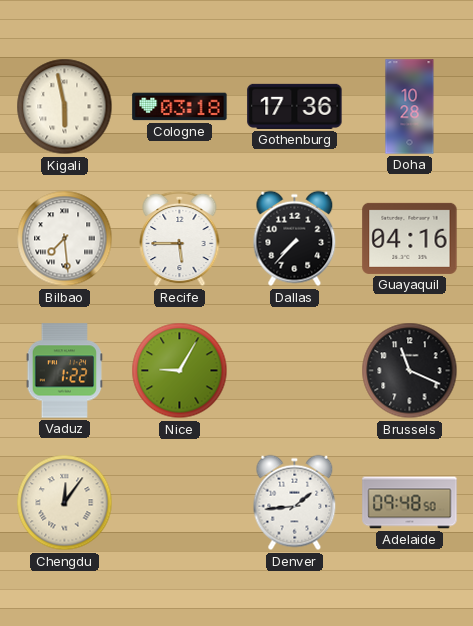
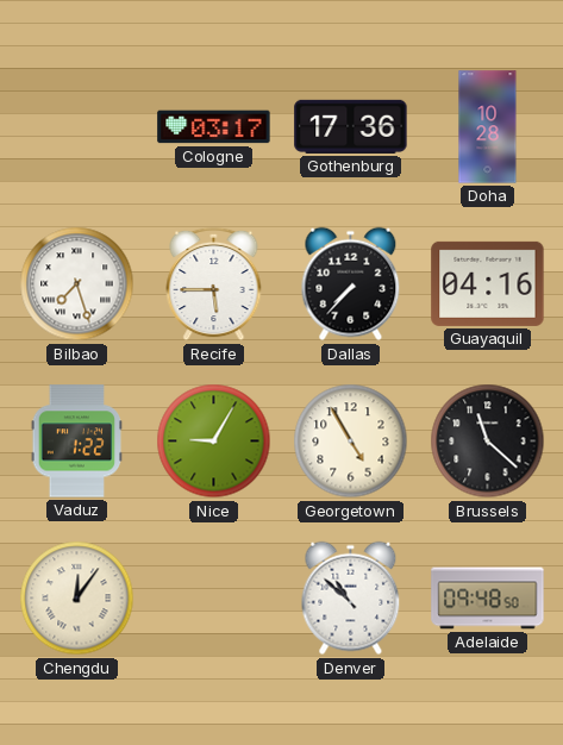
Kigali: 5:58 -> none
Cologne: 03:18 -> 03:17
Bilbao: 7:29 -> 7:27
Georgetown: none -> 4:55
Brussels: 11:19 -> 11:22
Denver: 1:44 -> 10:52
